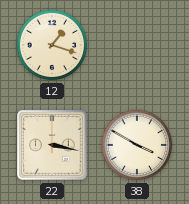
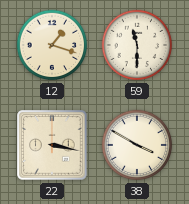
59: none -> 11:30
